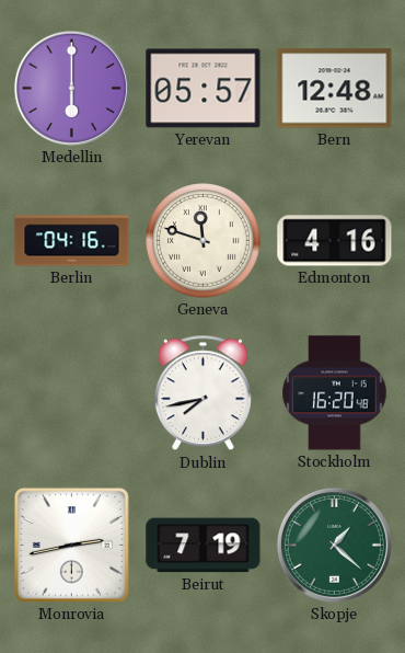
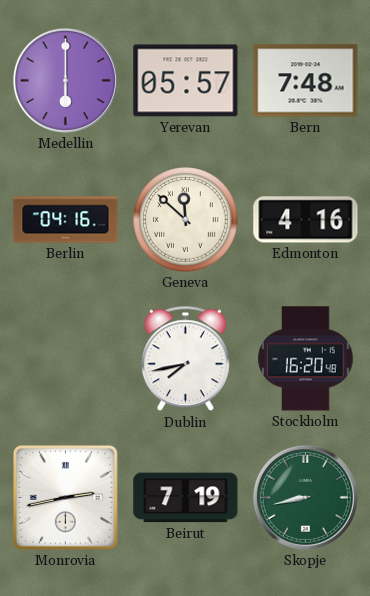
Bern: 12:48 -> 7:48
Geneva: 11:48 -> 11:52
Skopje: 1:22 -> 8:43
